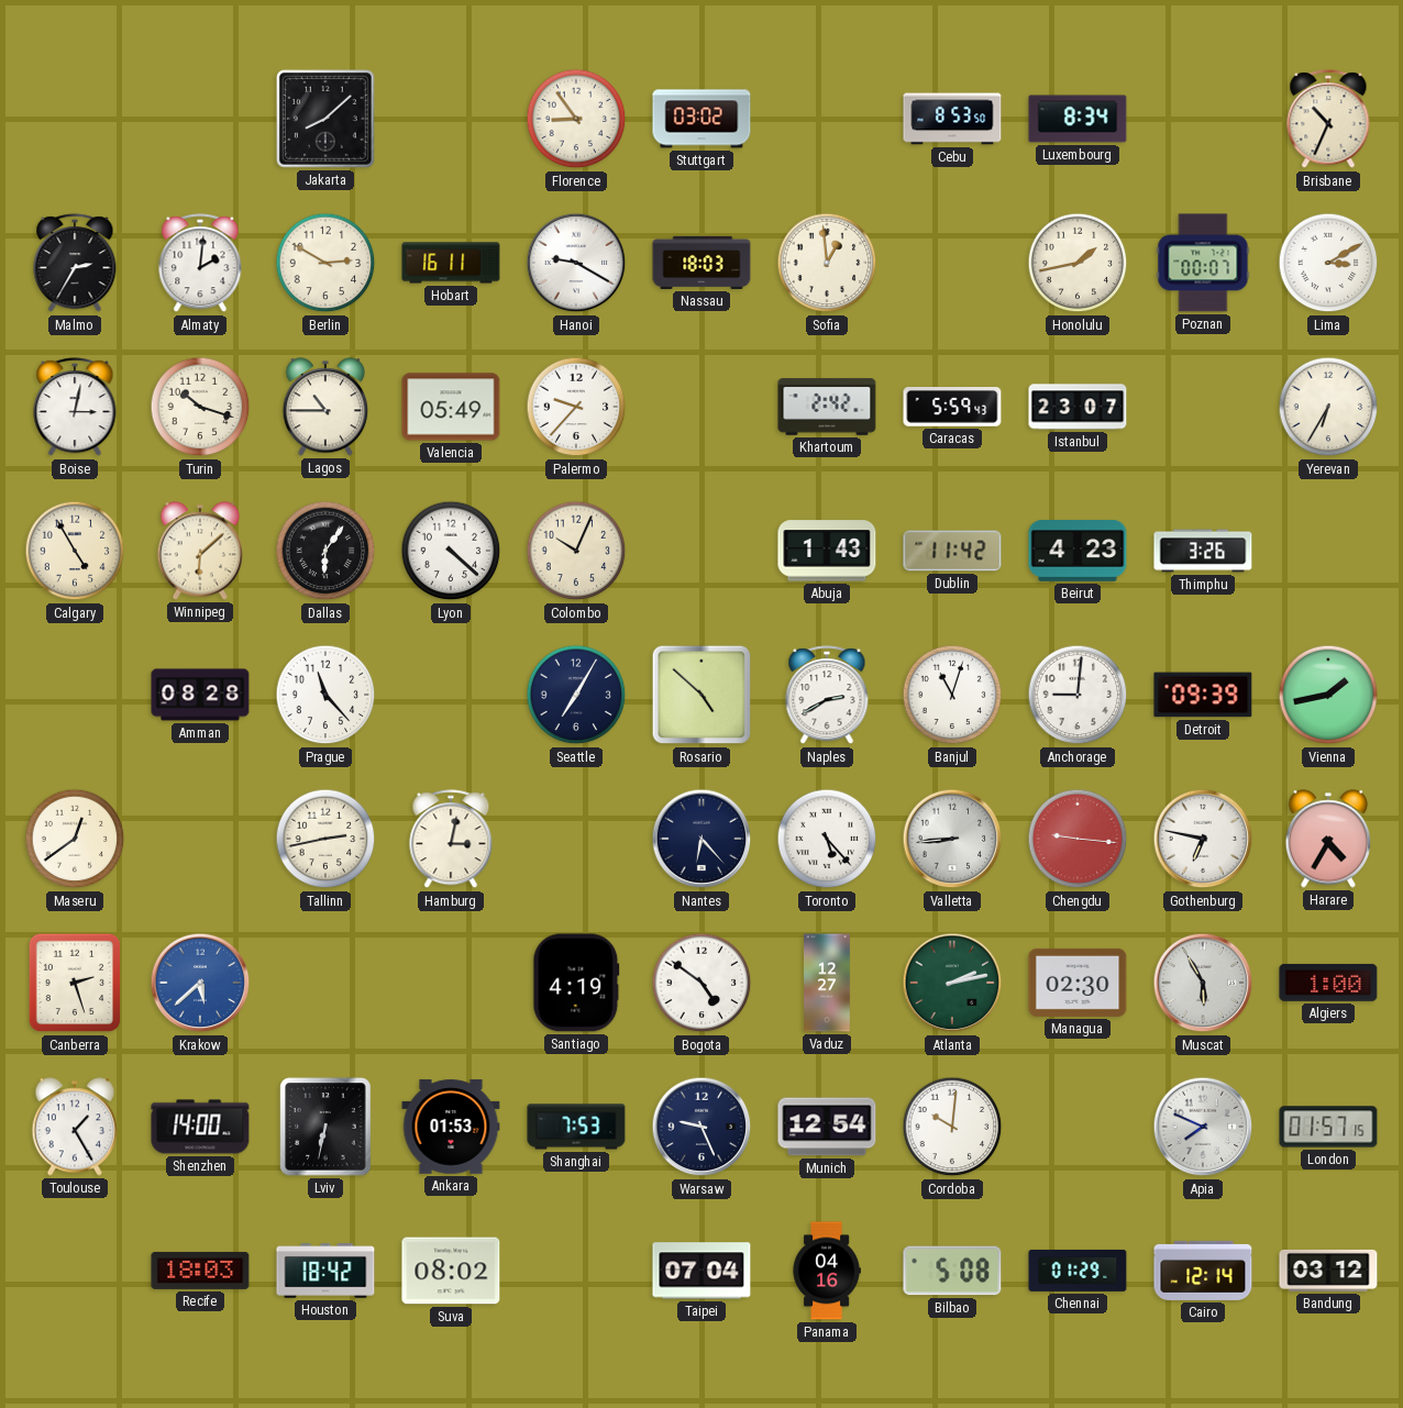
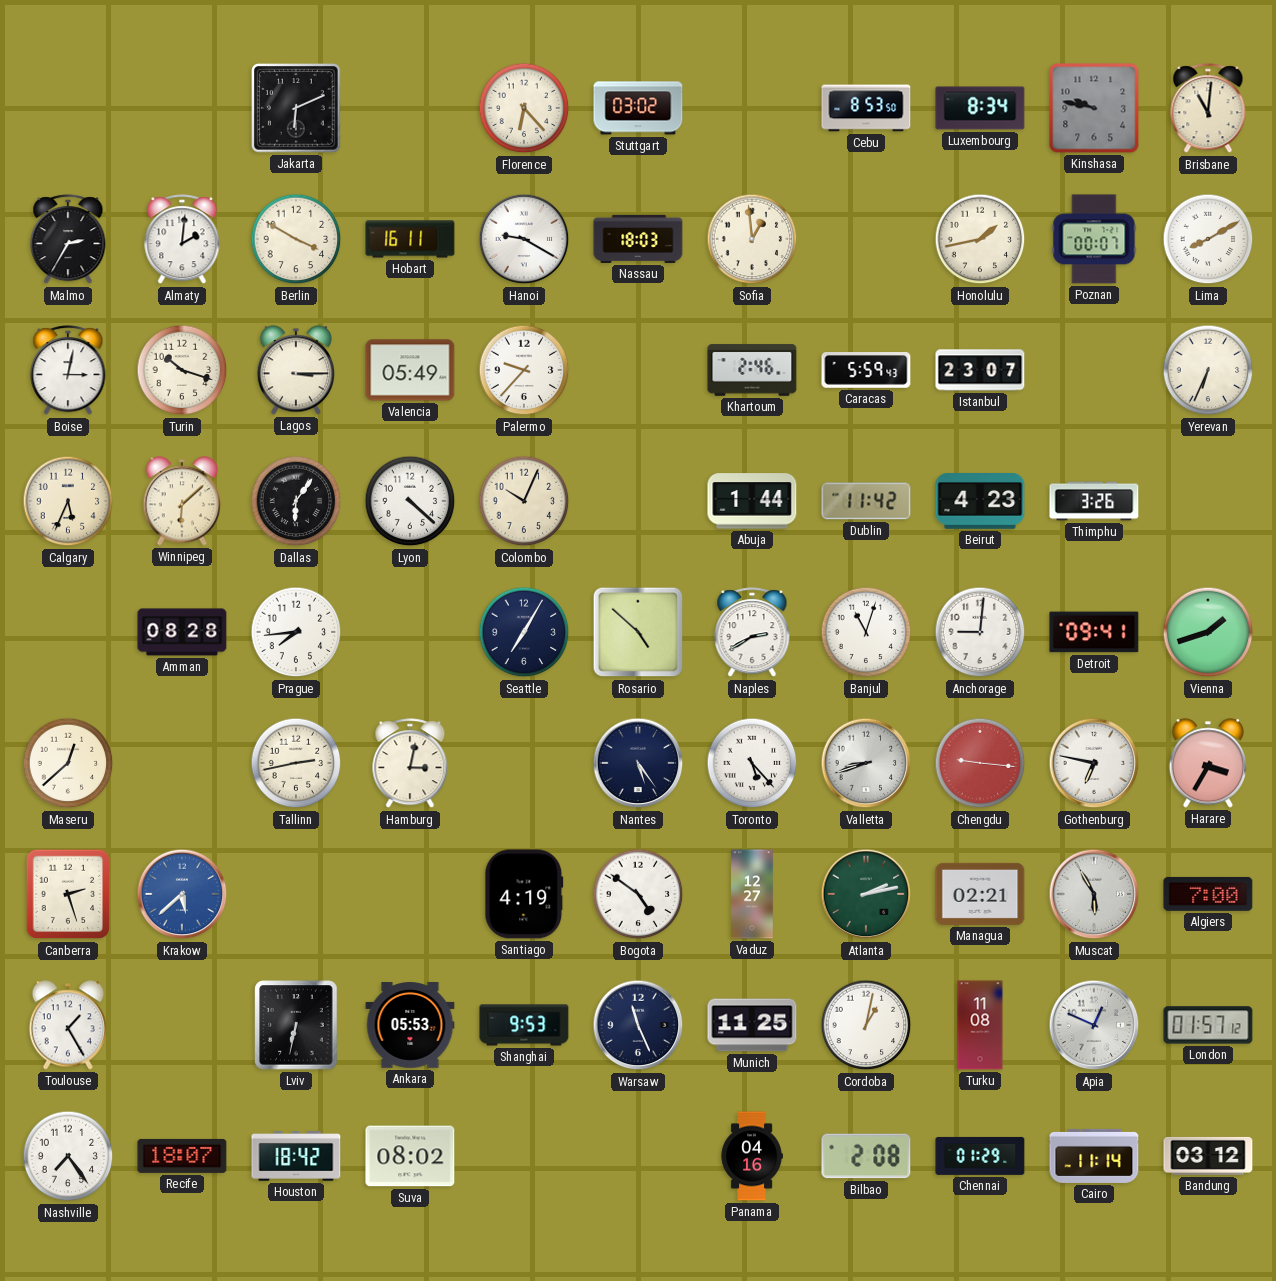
Jakarta: 8:08 -> 6:11
Florence: 8:54 -> 6:23
Kinshasa: none -> 9:47
Brisbane: 10:34 -> 11:01
Berlin: 2:50 -> 3:50
Lima: 3:10 -> 8:10
Lagos: 10:45 -> 3:15
Khartoum: 2:42 -> 2:46
Yerevan: 6:35 -> 6:34
Calgary: 4:55 -> 5:34
Abuja: 1:43 -> 1:44
Prague: 11:23 -> 7:44
Detroit: 09:39 -> 09:41
Vienna: 1:43 -> 1:42
Maseru: 12:39 -> 12:38
Nantes: 6:23 -> 5:24
Valletta: 8:44 -> 8:42
Harare: 4:35 -> 3:35
Managua: 02:30 -> 02:21
Algiers: 1:00 -> 7:00
Shenzhen: 14:00 -> none
Ankara: 01:53 -> 05:53
Shanghai: 7:53 -> 9:53
Warsaw: 9:26 -> 11:26
Munich: 12:54 -> 11:25
Cordoba: 10:01 -> 1:02
Turku: none -> 11:08
Apia: 7:49 -> 12:49
London: 01:57:15 -> 01:57:12
Nashville: none -> 7:24
Recife: 18:03 -> 18:07
Taipei: 07:04 -> none
Bilbao: 5:08 -> 2:08
Cairo: 12:14 -> 11:14
